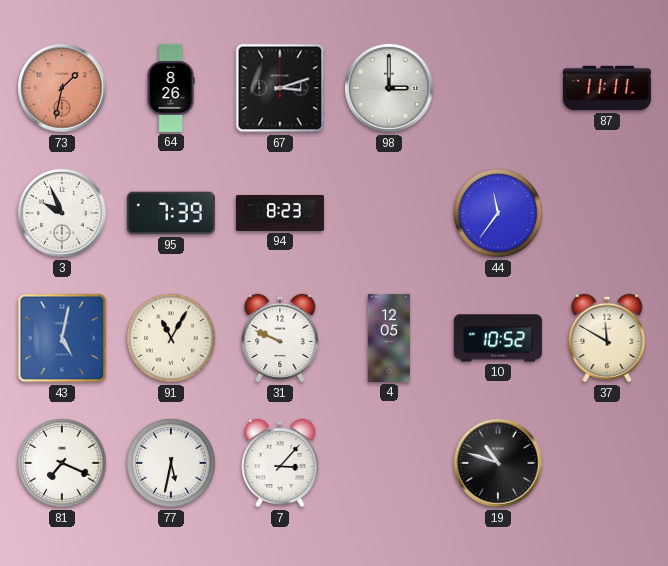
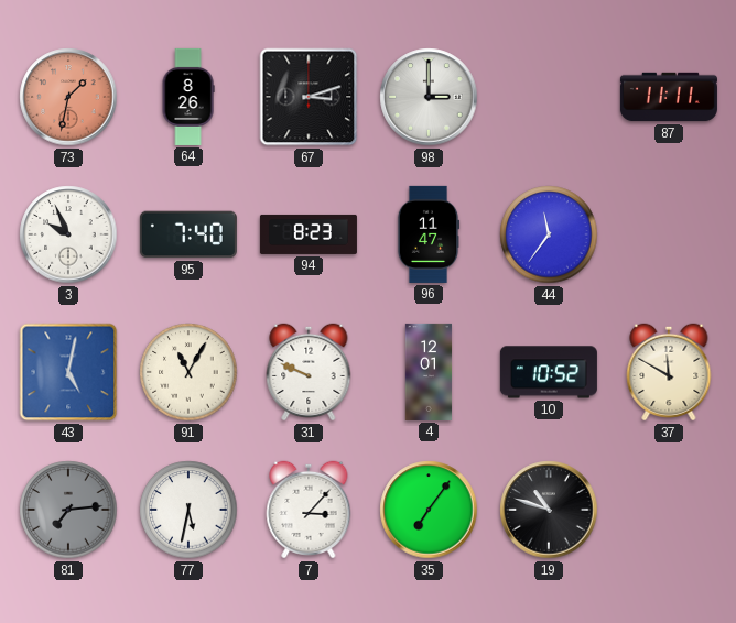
95: 7:39 -> 7:40
96: none -> 11:47
4: 12:05 -> 12:01
81: 7:19 -> 7:14
81 dial: white -> grey
35: none -> 7:06
